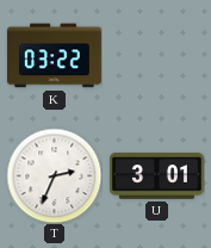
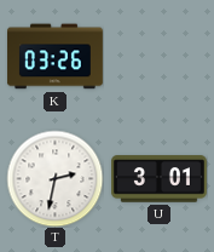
K: 03:22 -> 03:26
T: 2:34 -> 2:32
